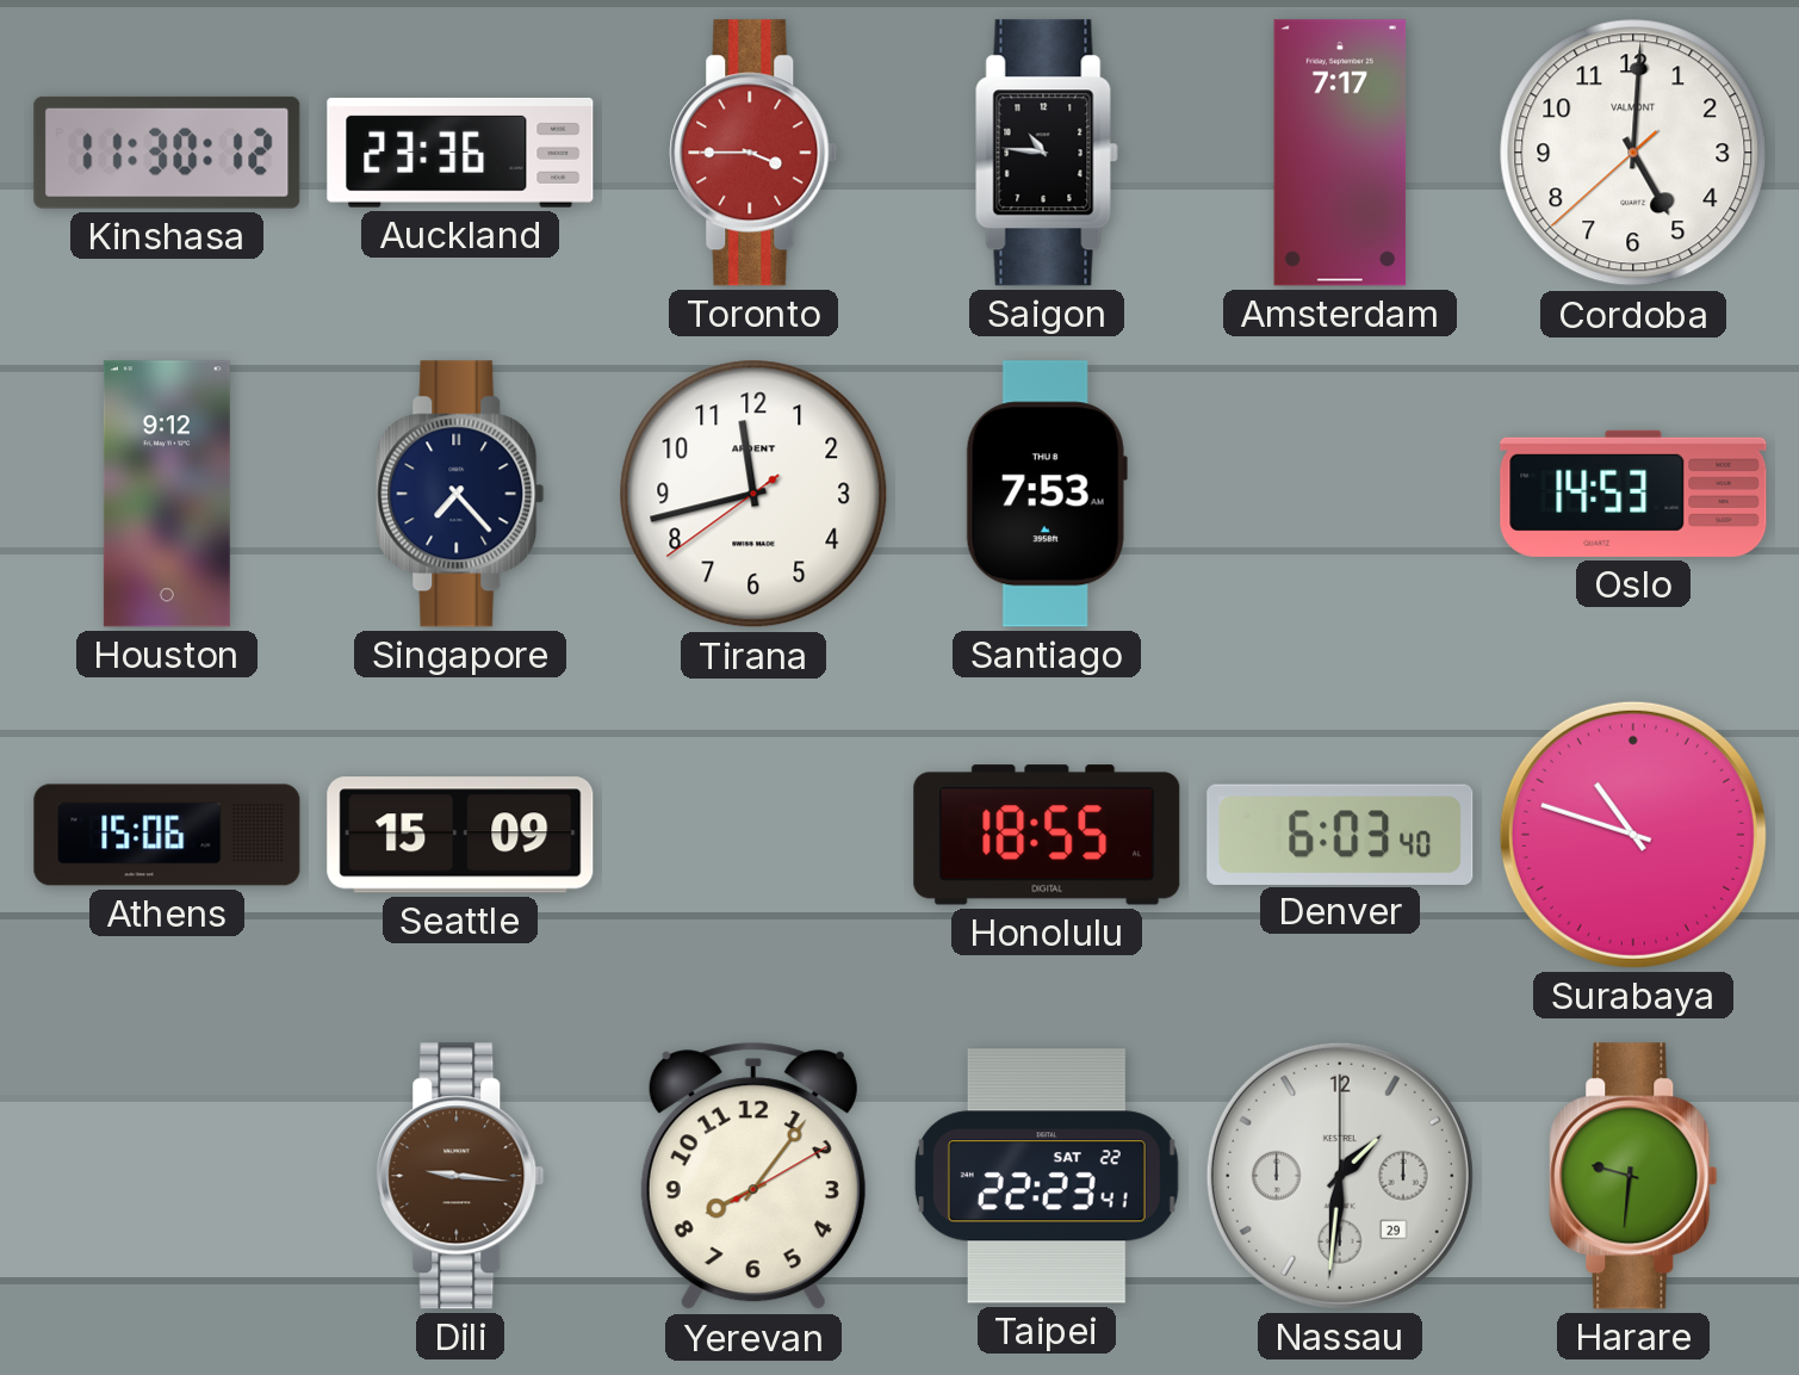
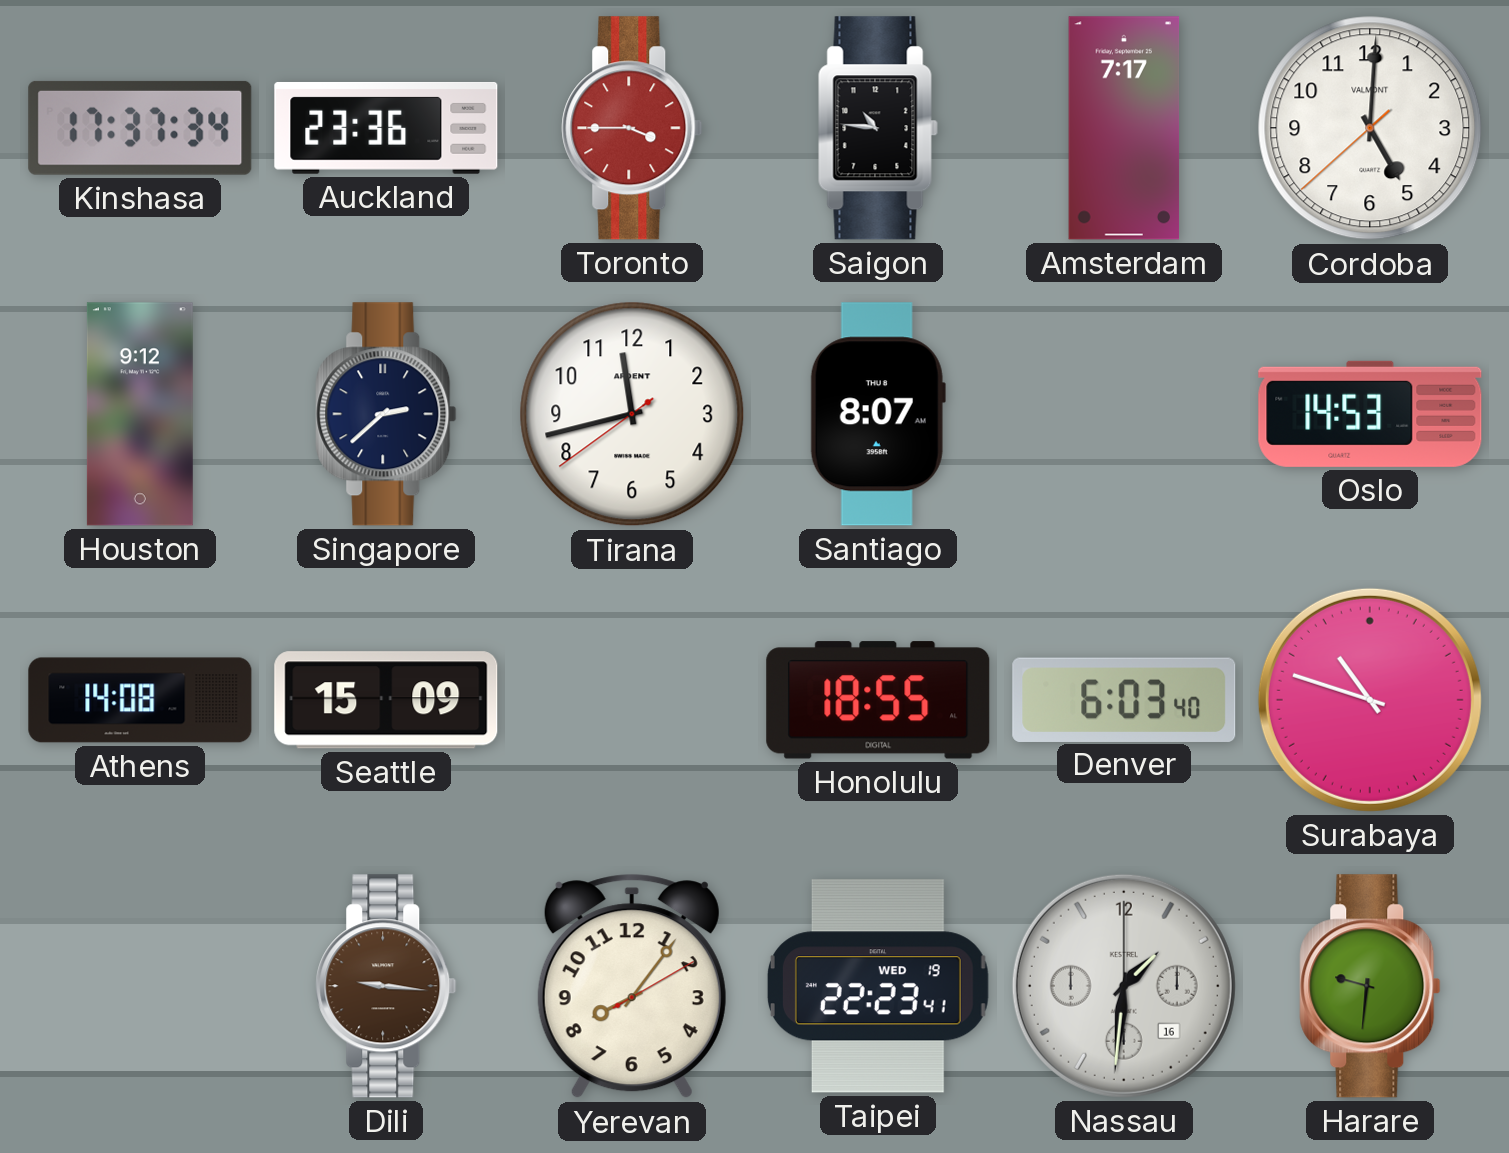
Kinshasa: 11:30 -> 17:37
Singapore: 7:23 -> 2:38
Santiago: 7:53 -> 8:07
Athens: 15:06 -> 14:08
Taipei date: SAT 22 -> WED 19
Nassau date: 29 -> 16
